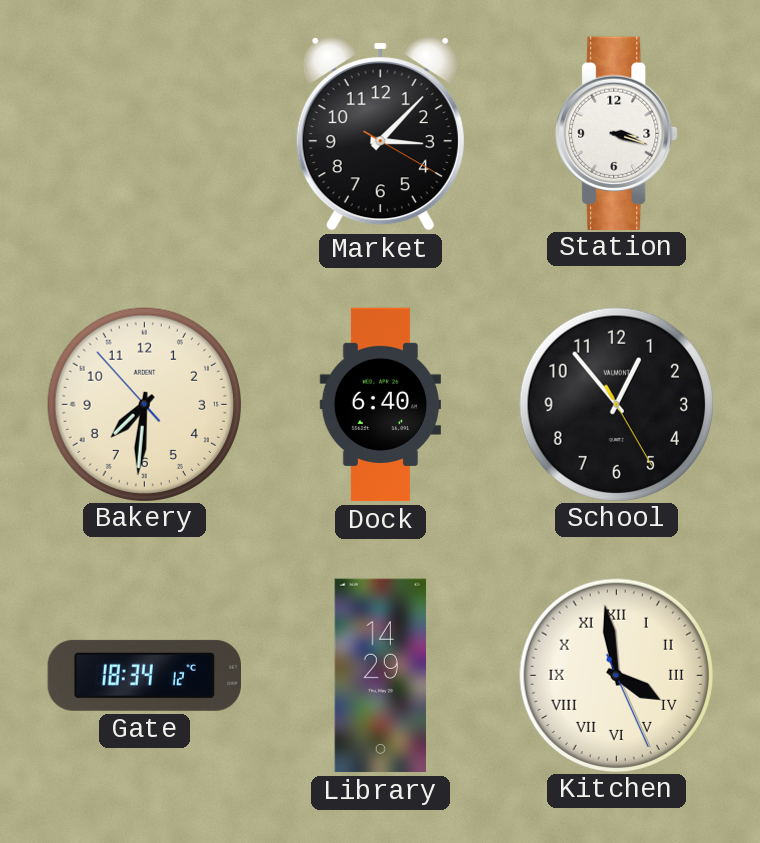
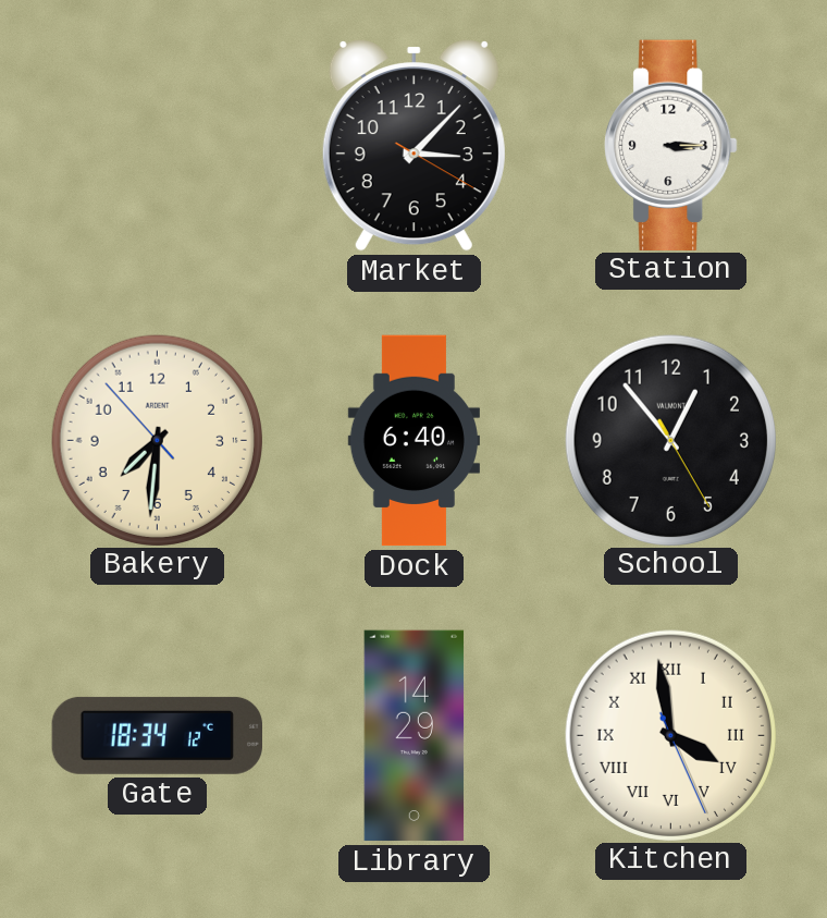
Station: 3:18 -> 3:15
